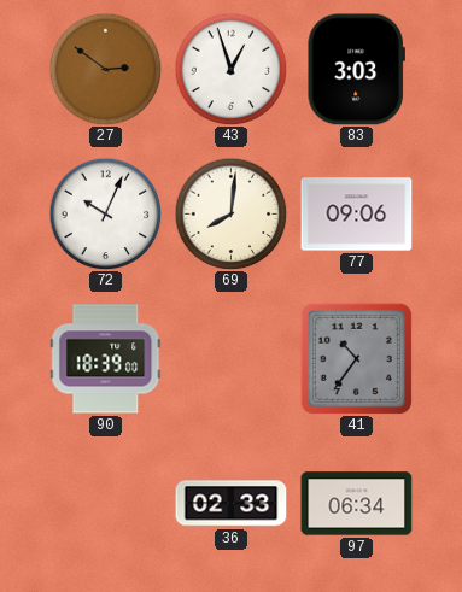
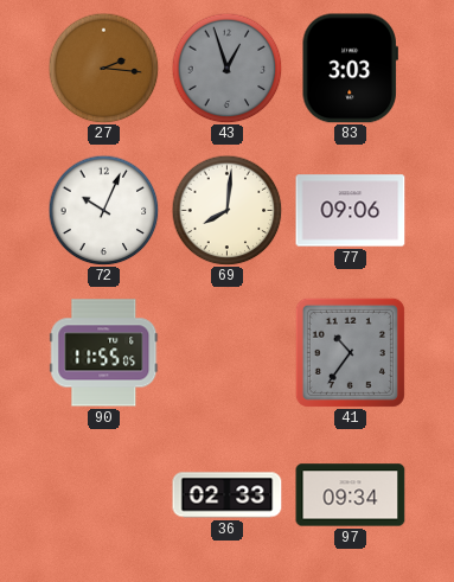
27: 2:51 -> 2:16
43 dial: white -> grey
90: 18:39 -> 11:55
97: 06:34 -> 09:34
